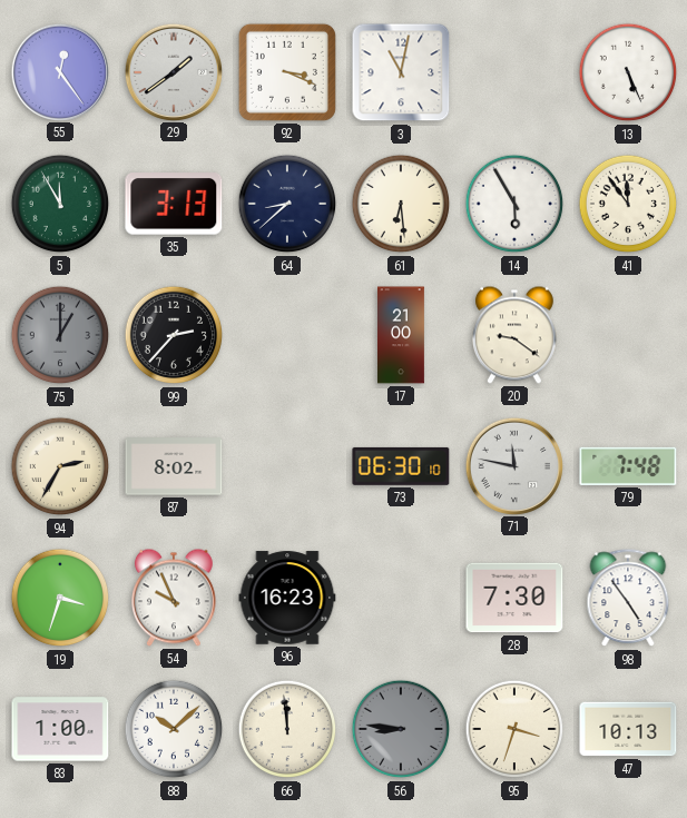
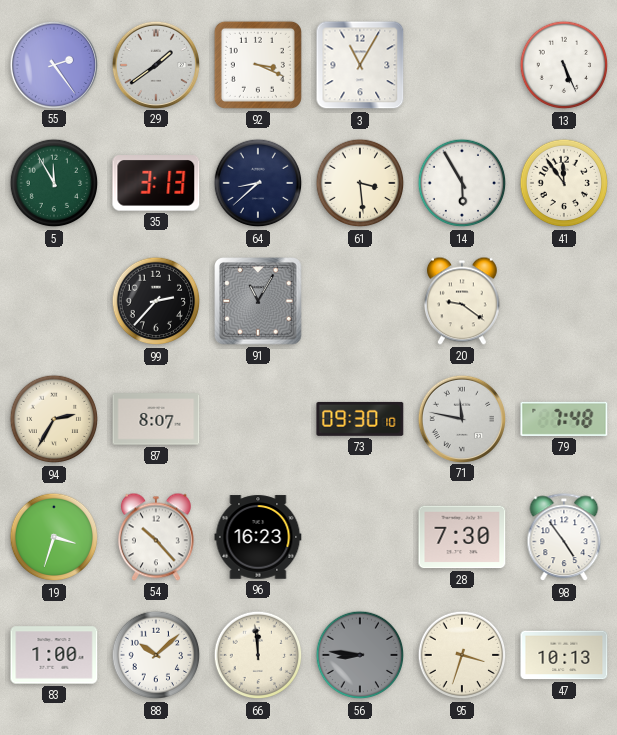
55: 12:24 -> 2:24
3: 11:02 -> 11:05
61: 6:29 -> 3:29
75: 1:00 -> none
91: none -> 11:05
17: 21:00 -> none
87: 8:02 -> 8:07
73: 06:30 -> 09:30
54: 9:56 -> 10:23
